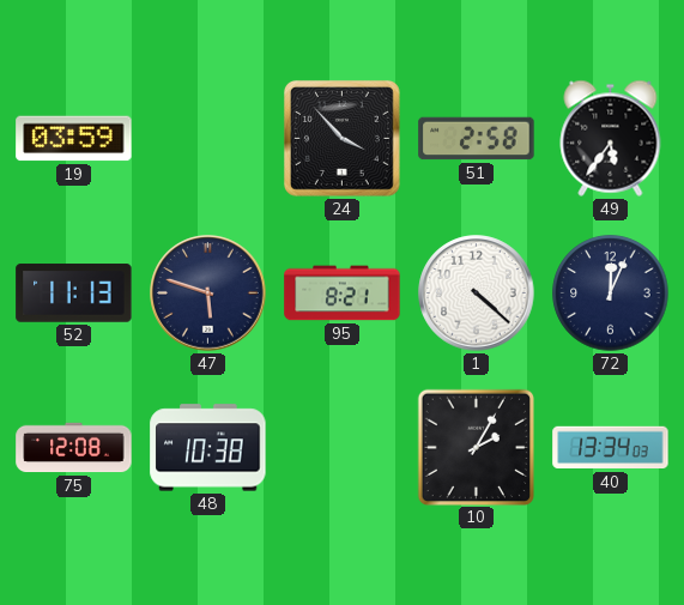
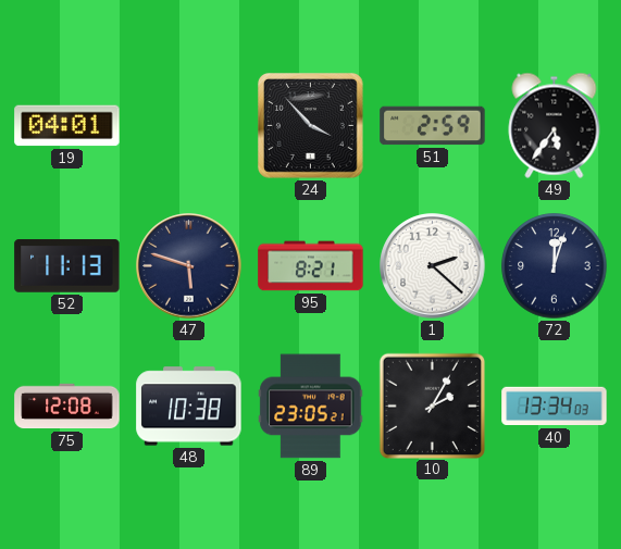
19: 03:59 -> 04:01
51: 2:58 -> 2:59
1: 4:22 -> 2:22
72: 12:04 -> 12:03
89: none -> 23:05
